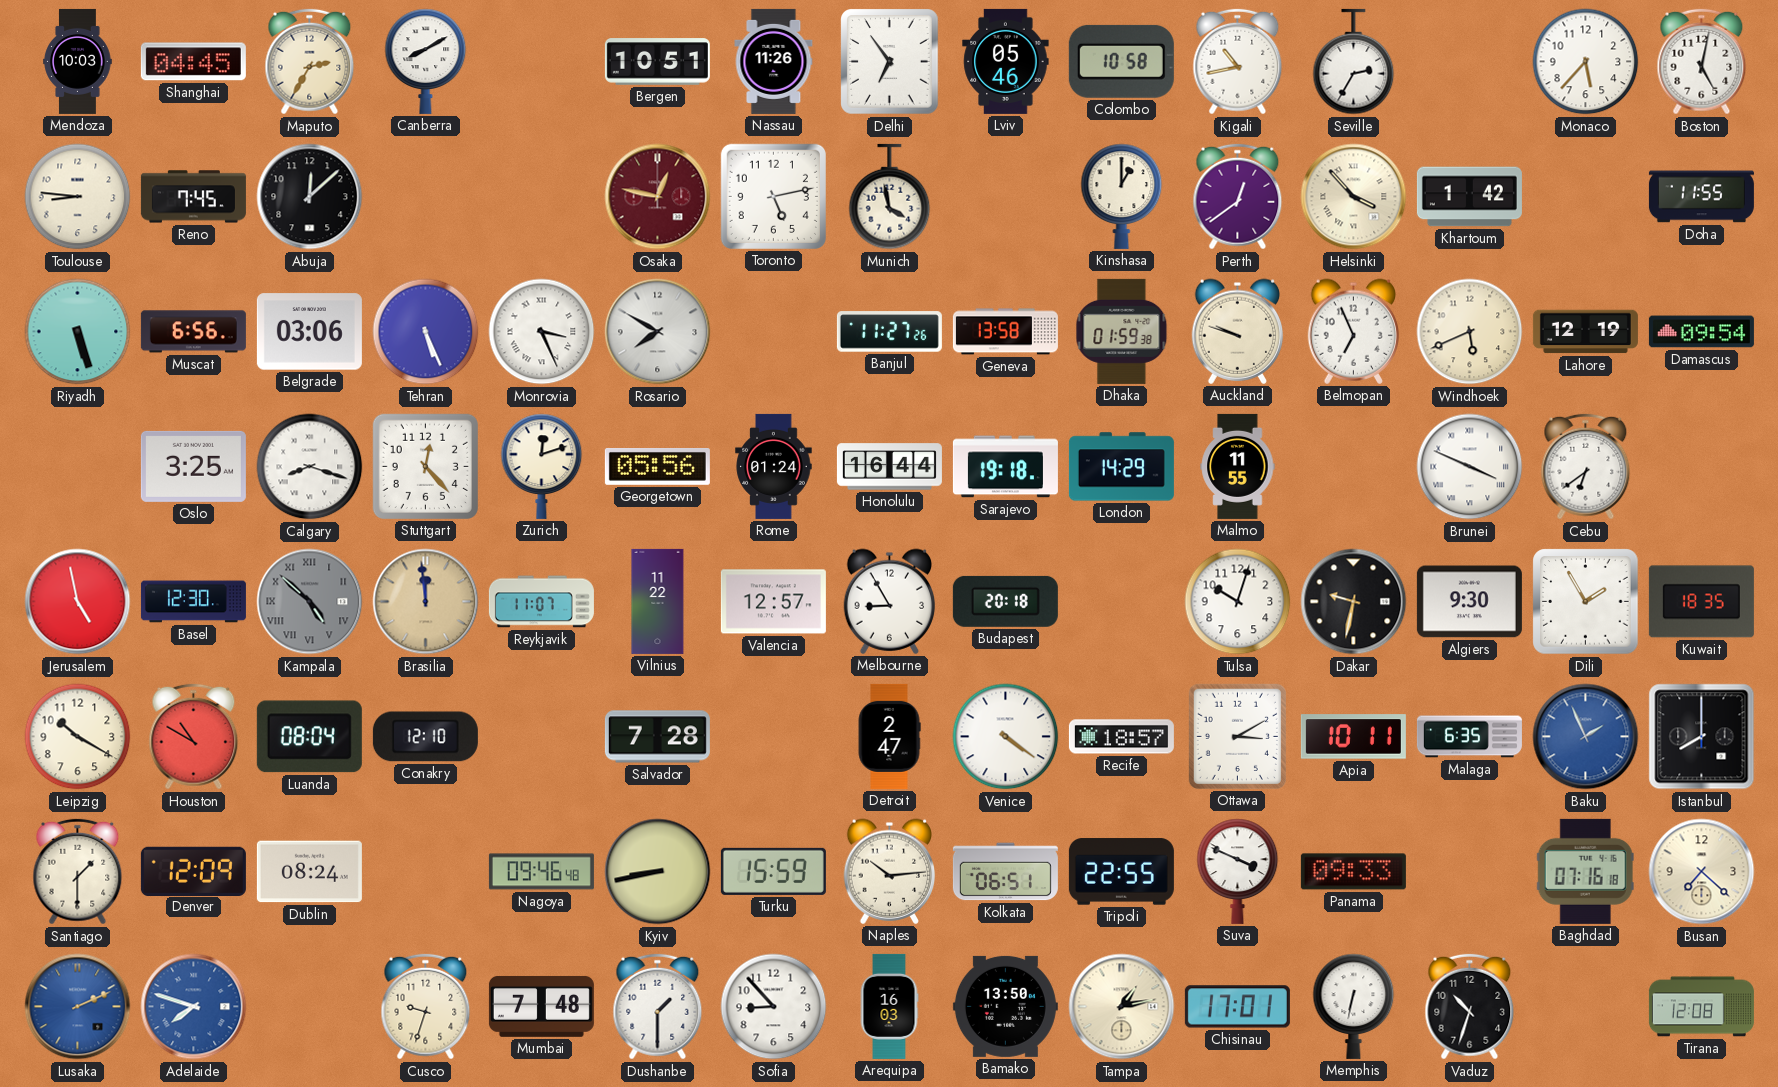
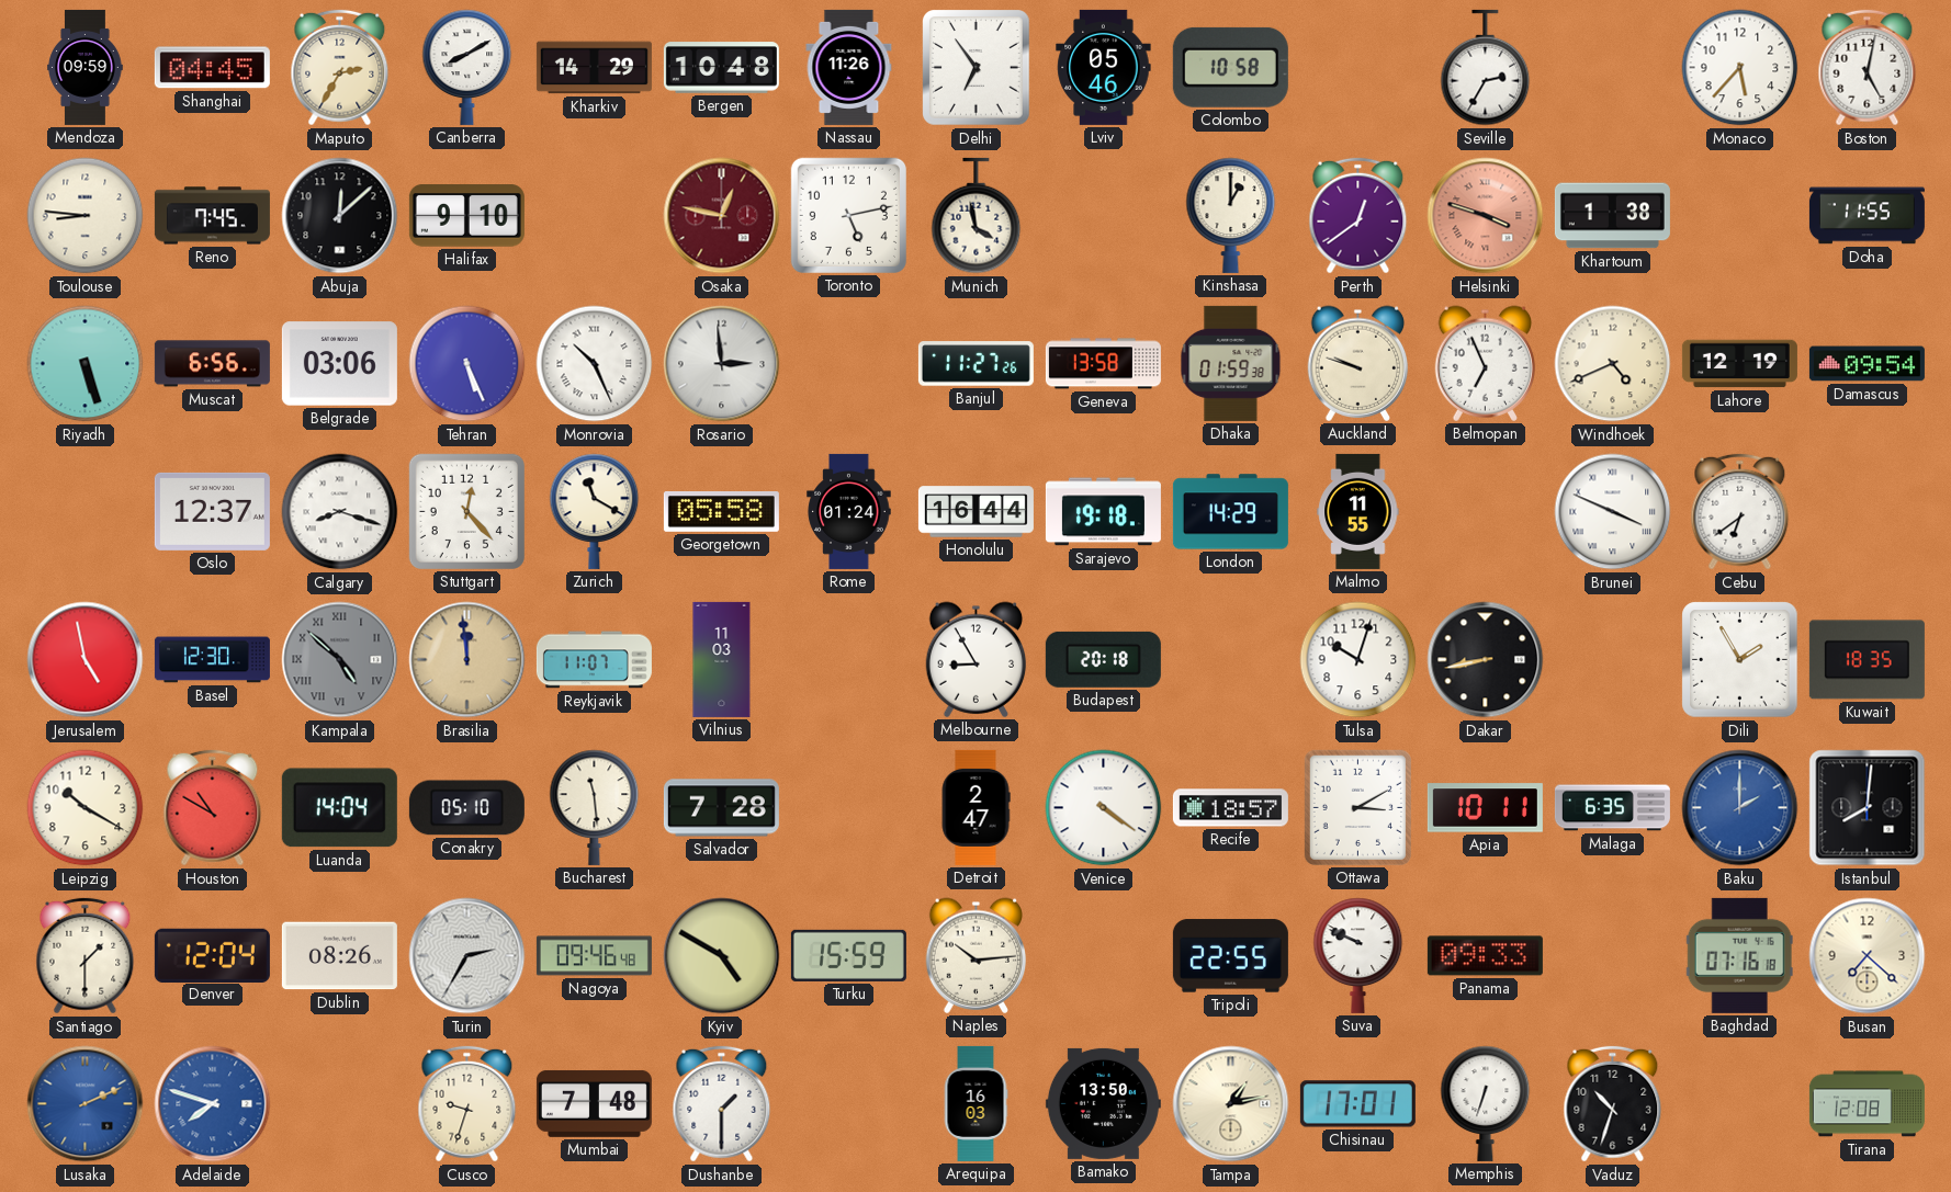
Mendoza: 10:03 -> 09:59
Kharkiv: none -> 14:29
Bergen: 10:51 -> 10:48
Kigali: 10:43 -> none
Halifax: none -> 9:10
Helsinki: 3:53 -> 3:48
Helsinki dial: cream -> salmon
Khartoum: 1:42 -> 1:38
Monrovia: 3:26 -> 10:26
Rosario: 7:50 -> 2:59
Windhoek: 5:41 -> 4:41
Oslo: 3:25 -> 12:37
Zurich: 12:12 -> 11:20
Georgetown: 05:56 -> 05:58
Vilnius: 11:22 -> 11:03
Valencia: 12:57 -> none
Dakar: 9:32 -> 8:43
Algiers: 9:30 -> none
Luanda: 08:04 -> 14:04
Conakry: 12:10 -> 05:10
Bucharest: none -> 11:29
Baku: 1:56 -> 2:00
Istanbul: 8:00 -> 8:01
Denver: 12:09 -> 12:04
Dublin: 08:24 -> 08:26
Turin: none -> 2:35
Kyiv: 8:43 -> 4:50
Kolkata: 06:51 -> none
Suva: 3:49 -> 9:49
Sofia: 8:53 -> none
Memphis: 6:32 -> 6:33
